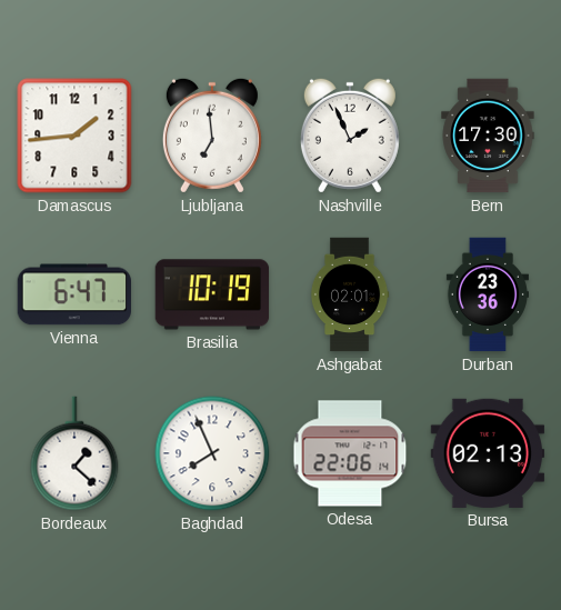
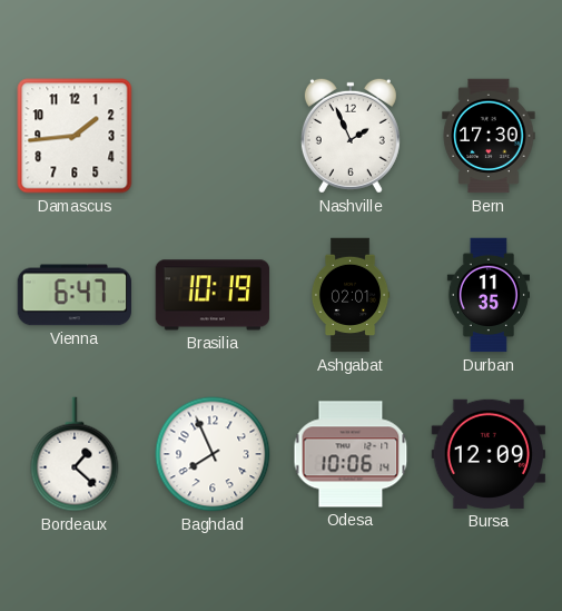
Ljubljana: 6:59 -> none
Durban: 23:36 -> 11:35
Odesa: 22:06 -> 10:06
Bursa: 02:13 -> 12:09
